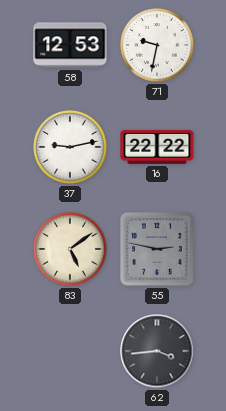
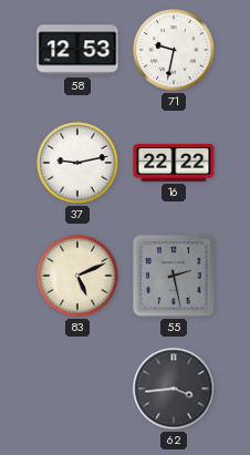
83: 5:09 -> 5:11
55: 2:47 -> 2:28
